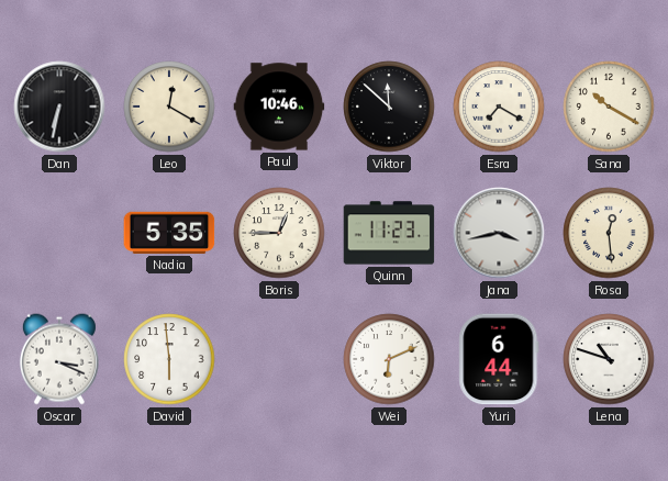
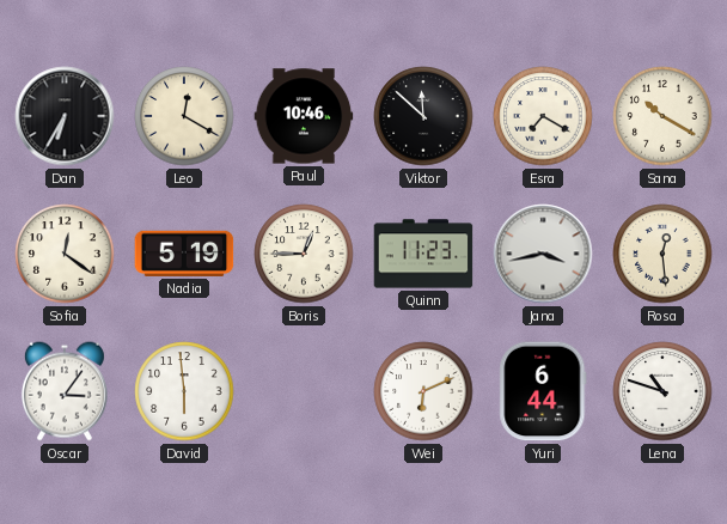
Dan: 6:32 -> 6:35
Sofia: none -> 12:21
Nadia: 5:35 -> 5:19
Oscar: 3:19 -> 3:06
